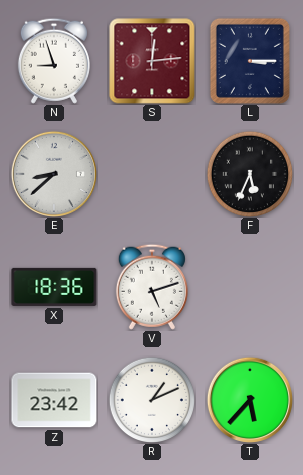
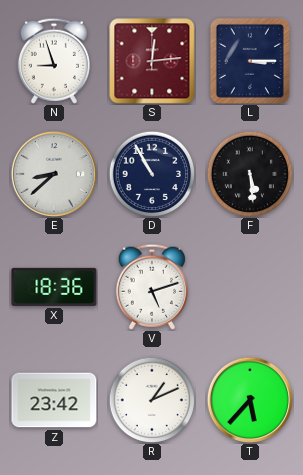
D: none -> 10:55
F: 5:34 -> 5:29
